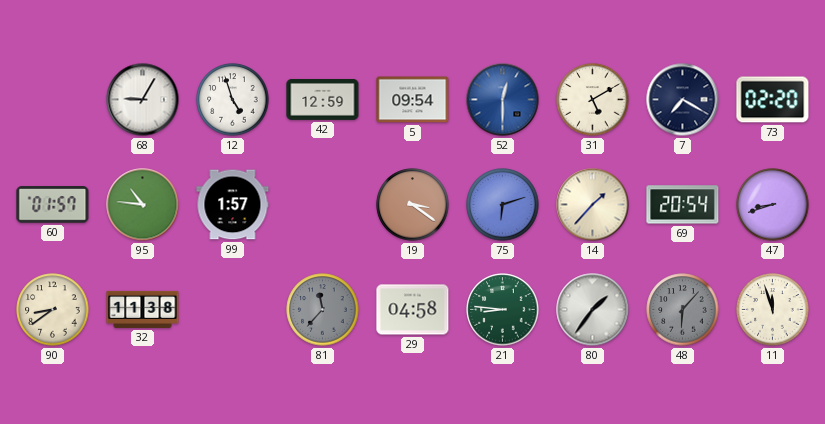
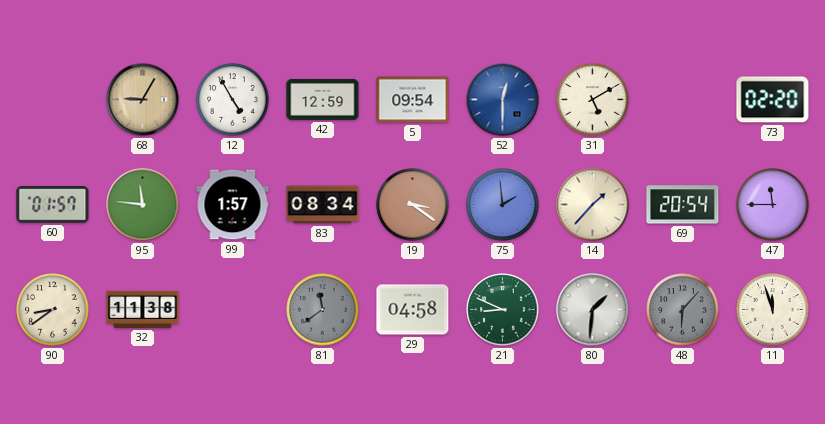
68 dial: white -> champagne
12: 4:57 -> 4:55
7: 7:20 -> none
95: 10:46 -> 11:46
83: none -> 08:34
75: 6:12 -> 1:59
47: 8:42 -> 11:45
81: 11:37 -> 11:39
21: 8:46 -> 8:49
80: 1:36 -> 1:31
